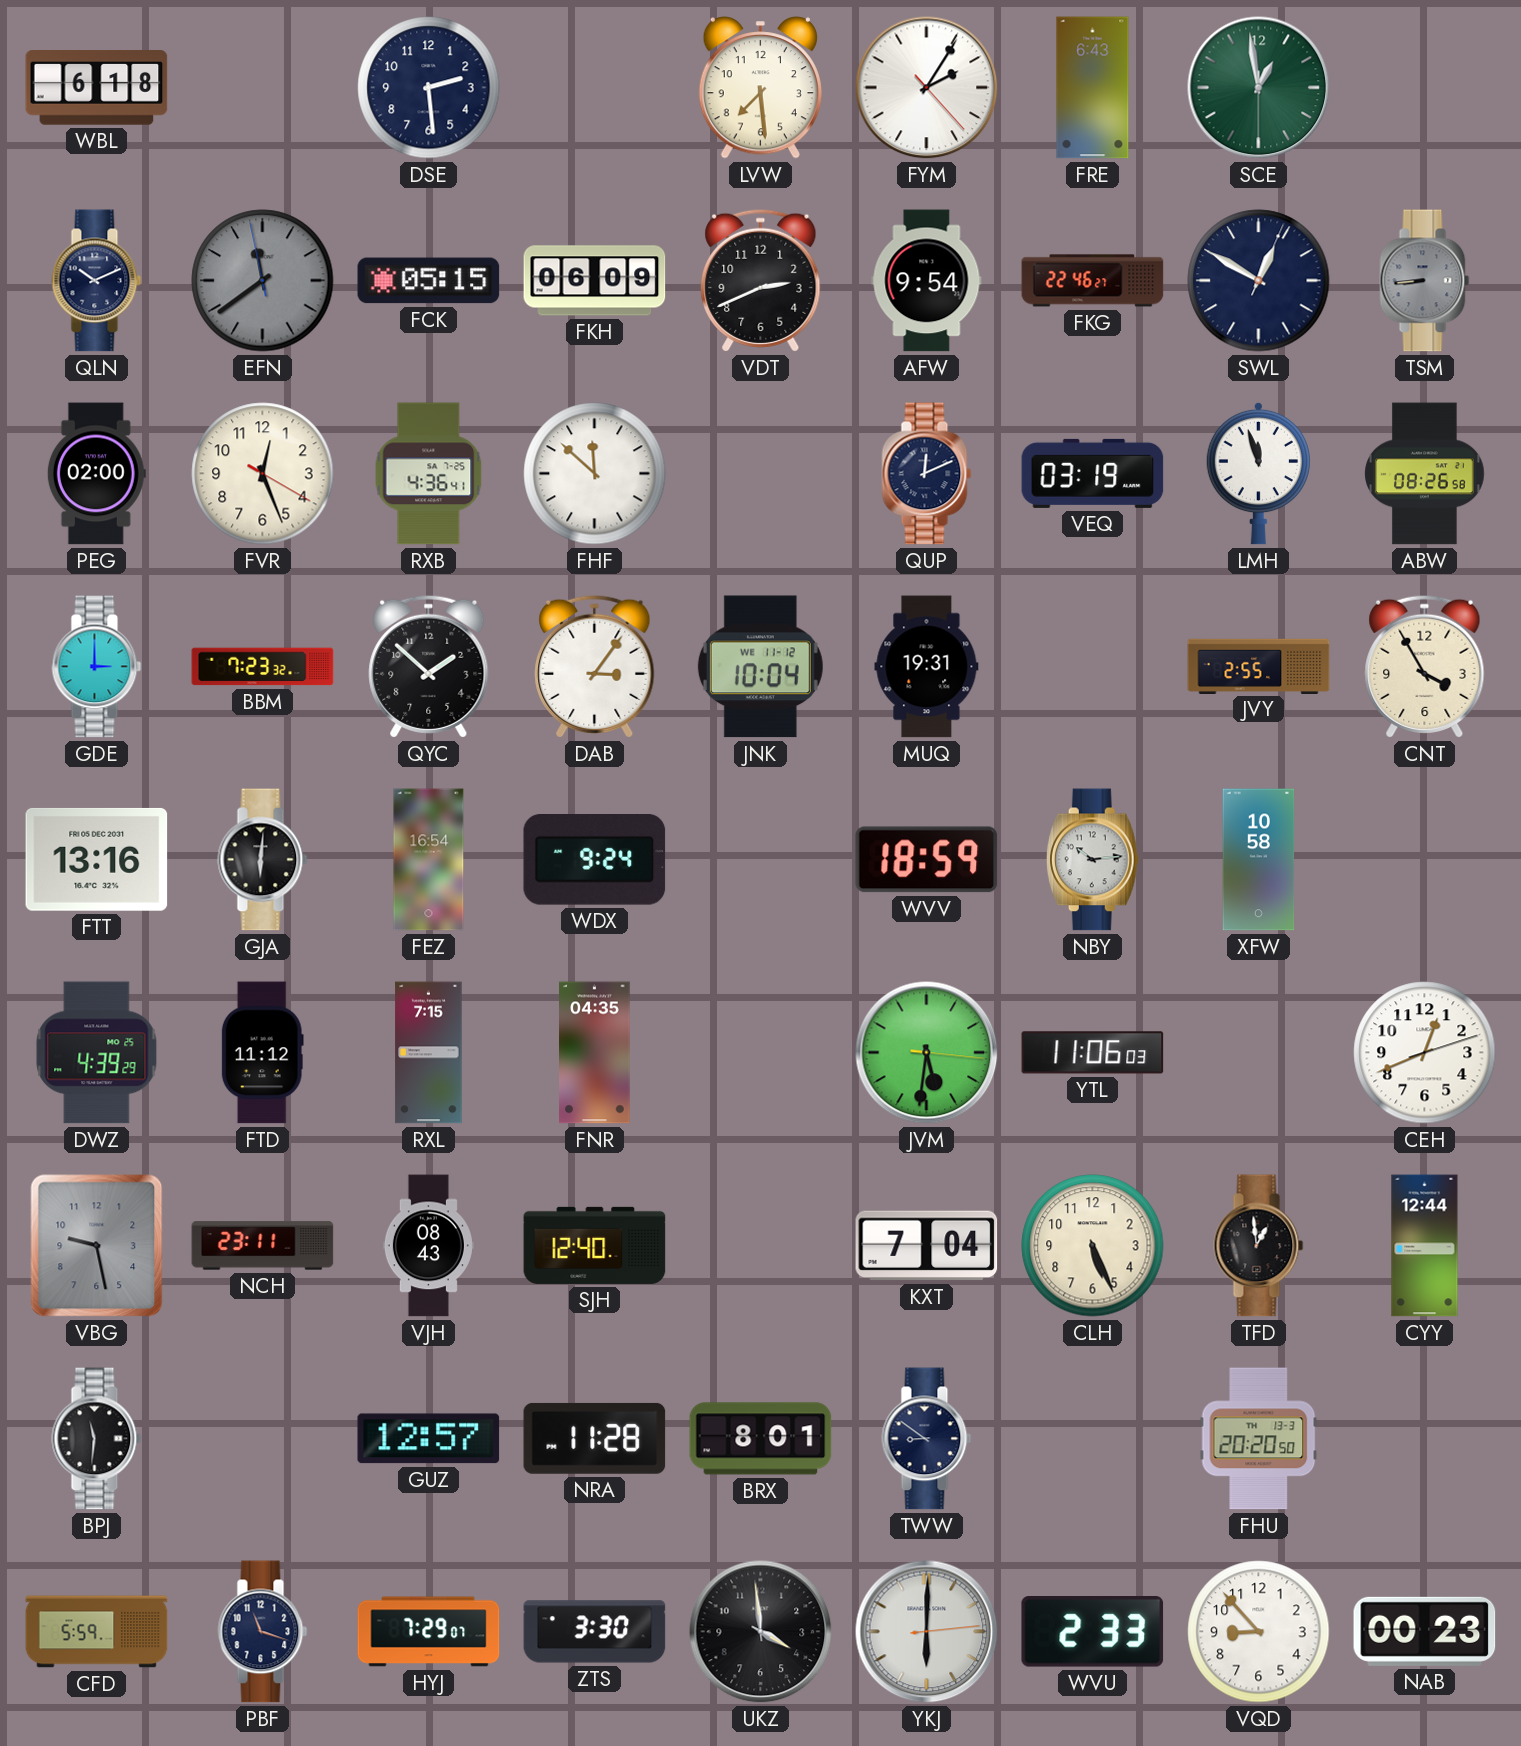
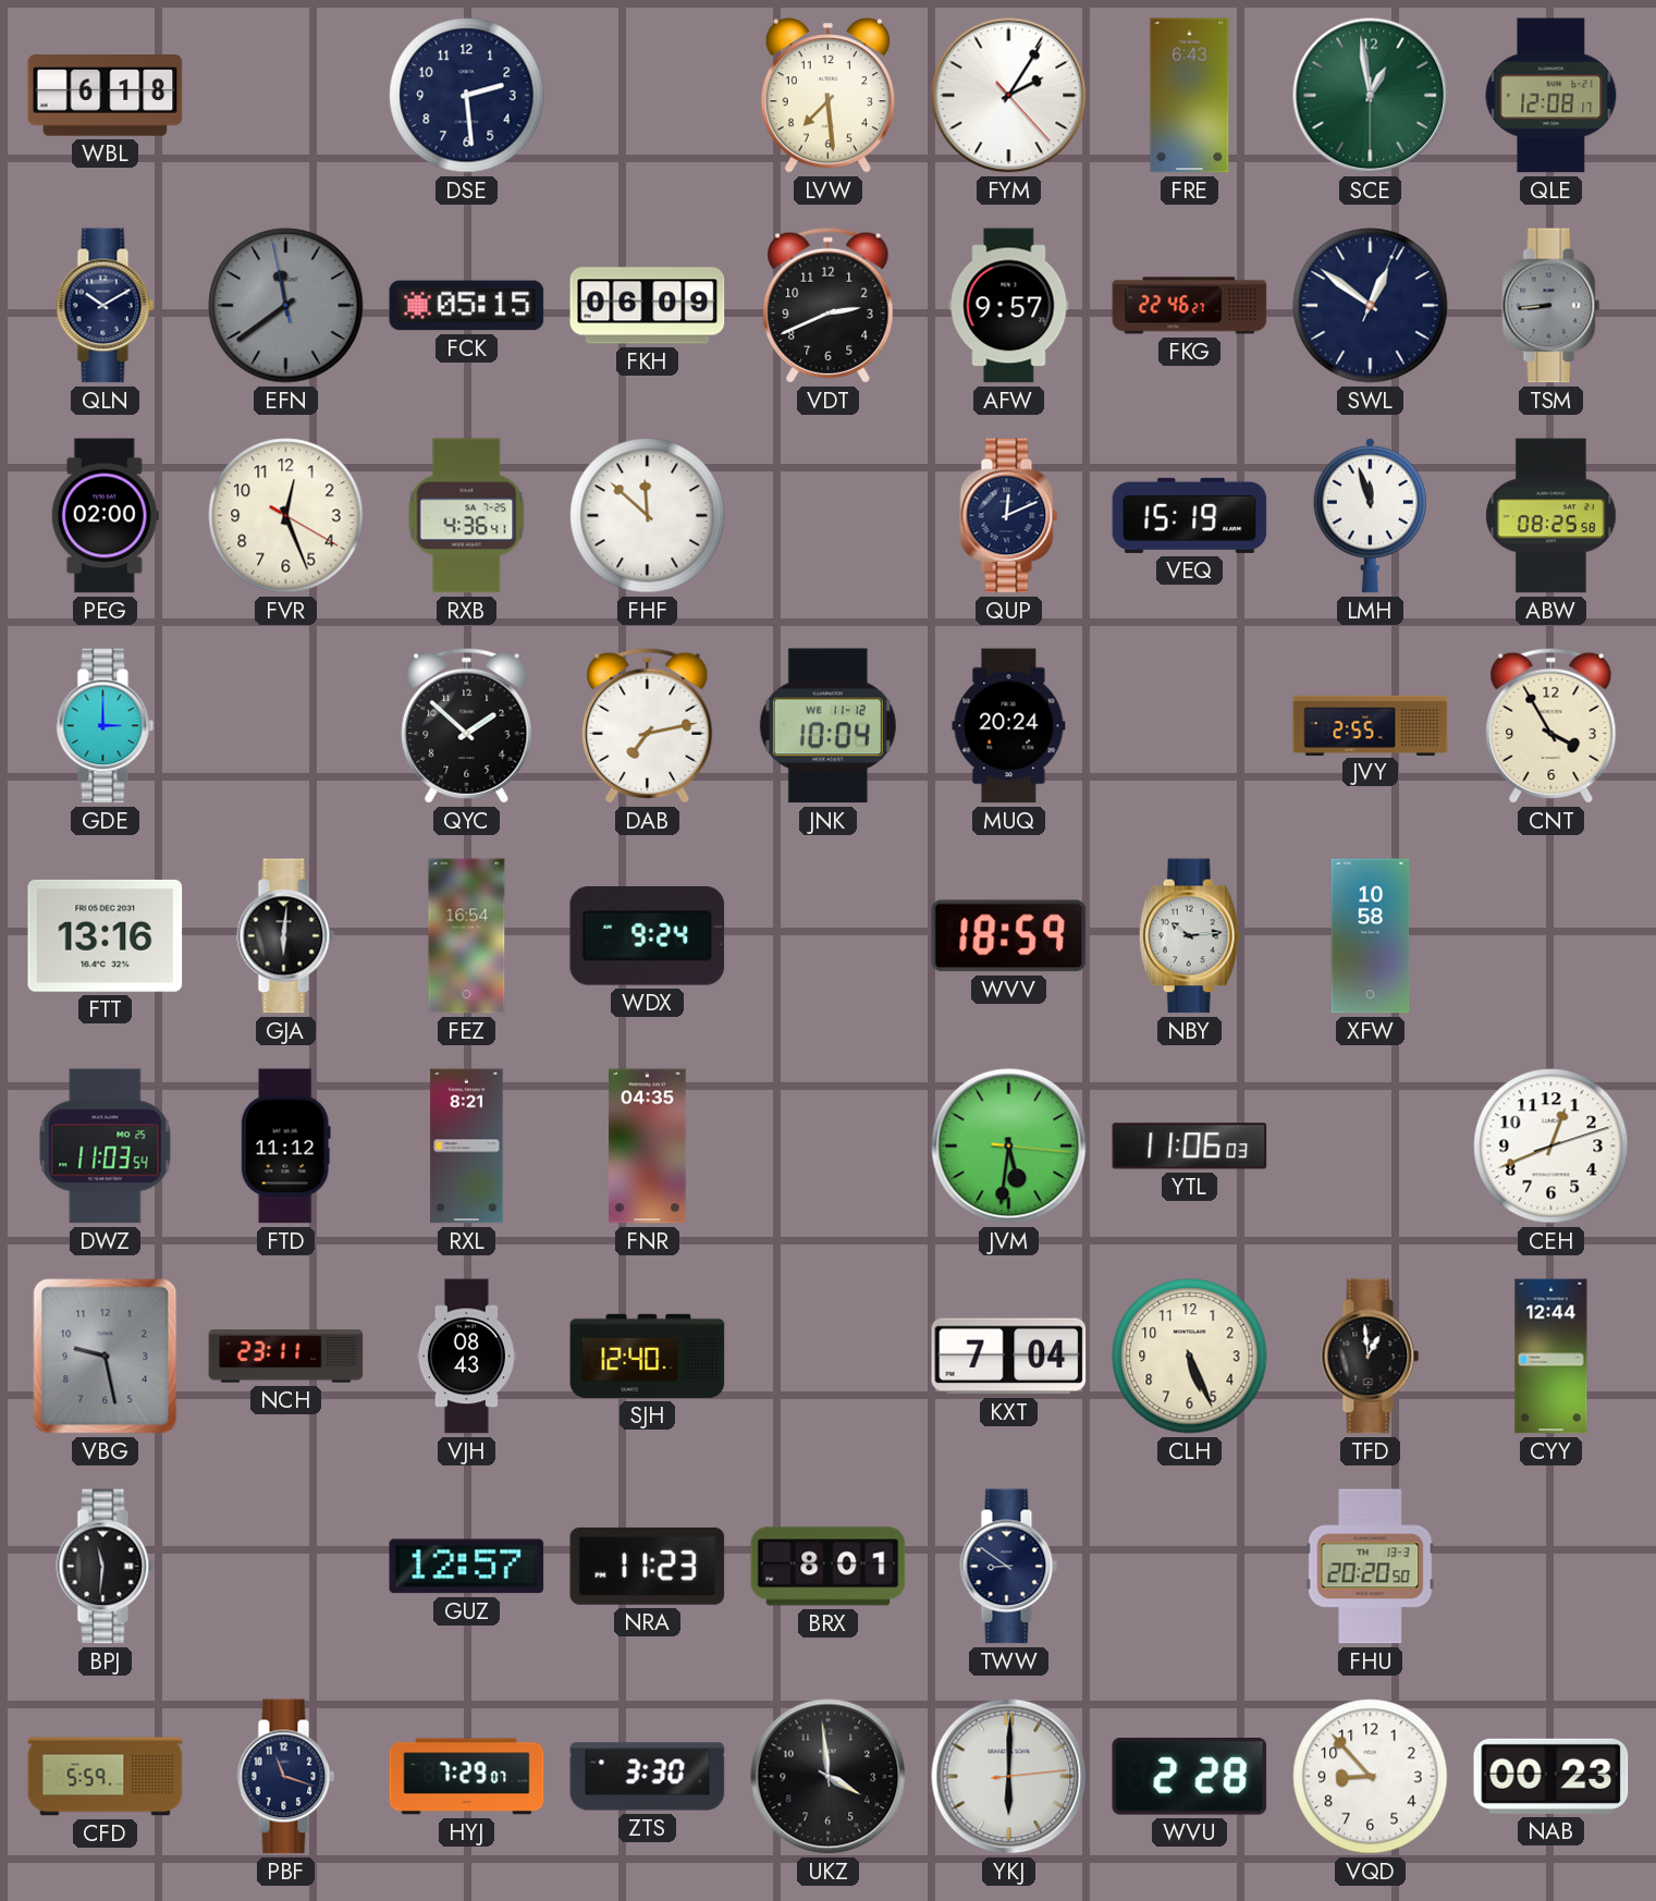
QLE: none -> 12:08
QLN: 10:11 -> 10:10
AFW: 9:54 -> 9:57
SWL: 12:50 -> 12:51
VEQ: 03:19 -> 15:19
ABW: 08:26 -> 08:25
BBM: 7:23 -> none
DAB: 3:06 -> 7:13
MUQ: 19:31 -> 20:24
DWZ: 4:39 -> 11:03
RXL: 7:15 -> 8:21
NRA: 11:28 -> 11:23
WVU: 2:33 -> 2:28
